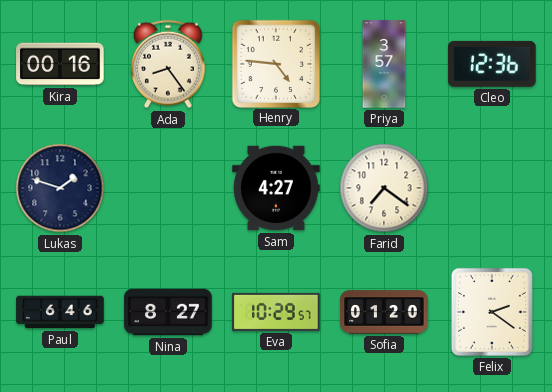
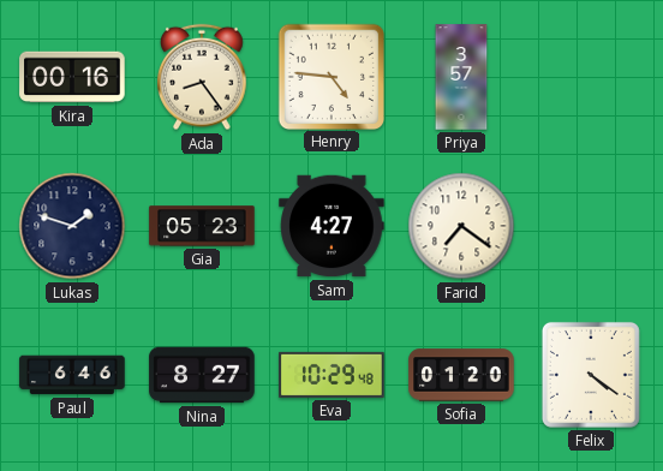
Cleo: 12:36 -> none
Gia: none -> 05:23
Eva: 10:29:57 -> 10:29:48
Felix: 2:21 -> 4:21
